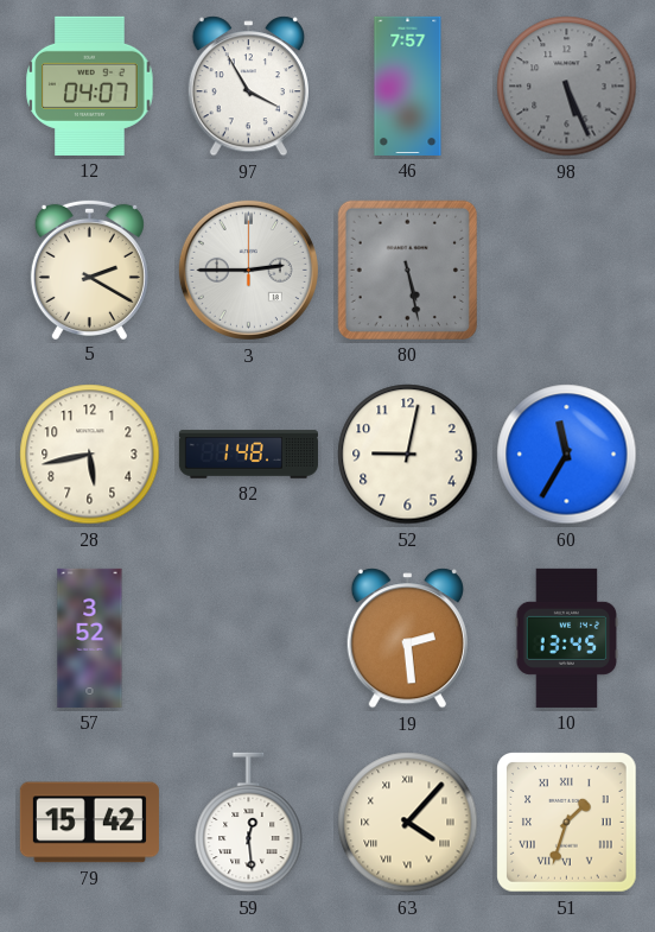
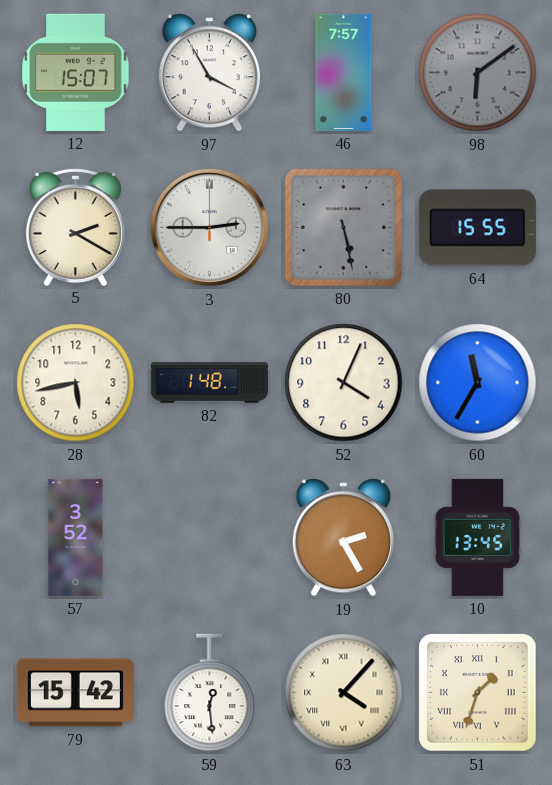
12: 04:07 -> 15:07
98: 5:26 -> 6:09
64: none -> 15:55
52: 9:02 -> 4:04
19: 2:29 -> 2:25
